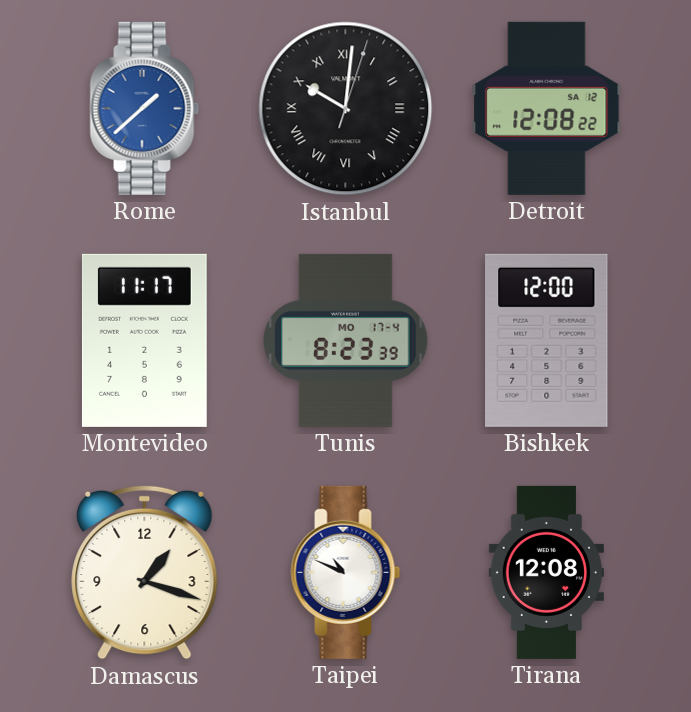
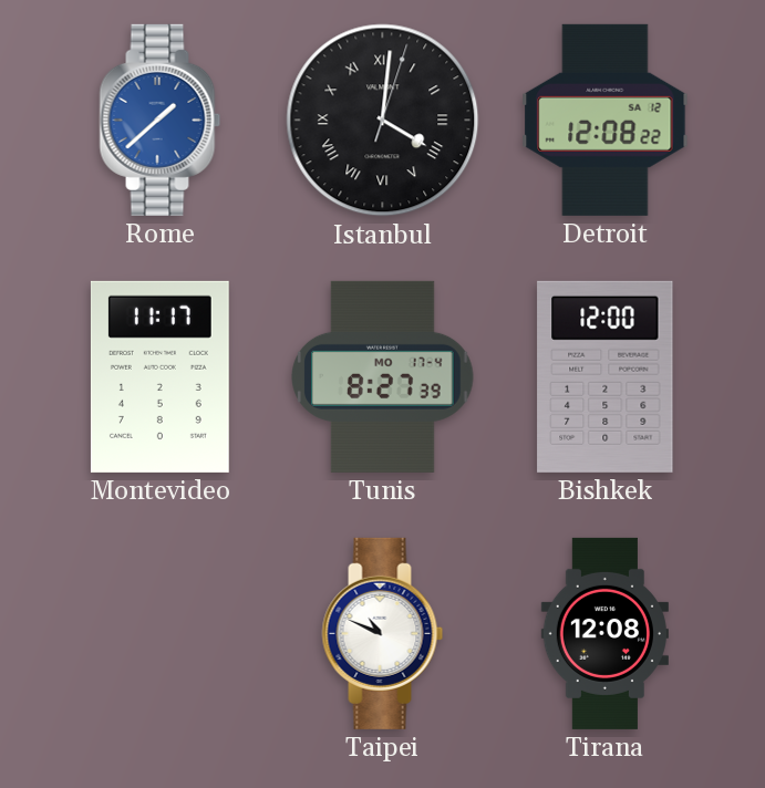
Istanbul: 10:01 -> 4:01
Tunis: 8:23 -> 8:27
Damascus: 1:18 -> none
